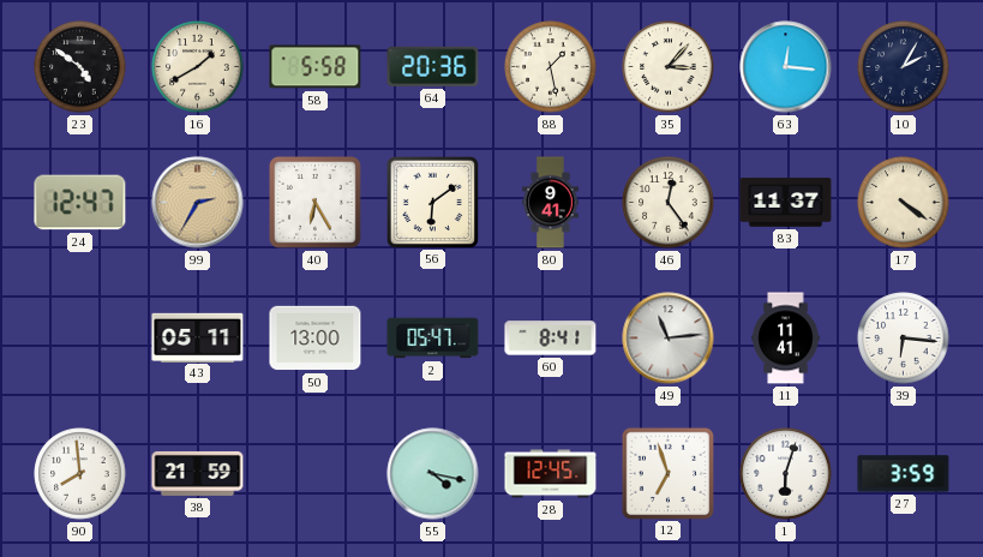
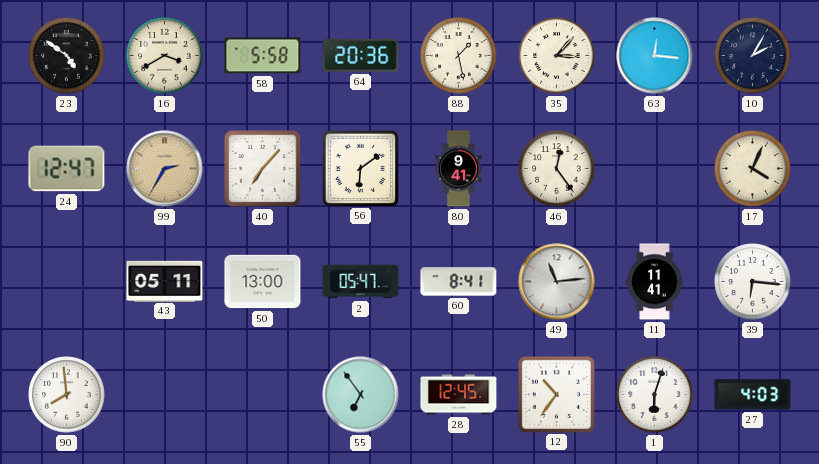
16: 1:40 -> 3:40
40: 6:25 -> 7:07
83: 11:37 -> none
17: 4:21 -> 4:04
38: 21:59 -> none
55: 4:17 -> 6:54
12: 6:57 -> 10:36
27: 3:59 -> 4:03
